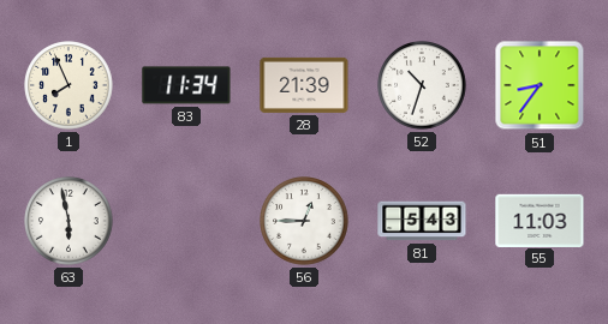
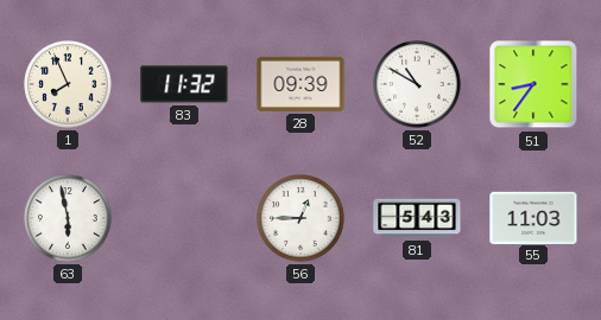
83: 11:34 -> 11:32
28: 21:39 -> 09:39
52: 10:33 -> 10:50
